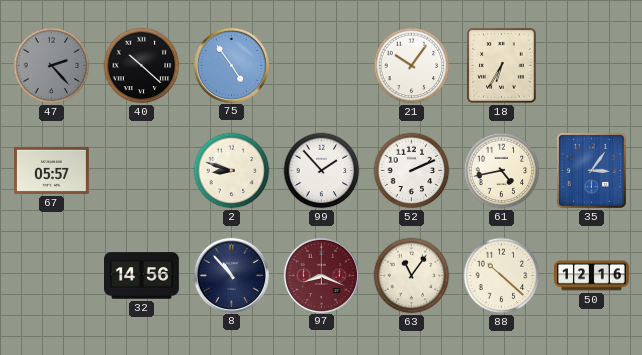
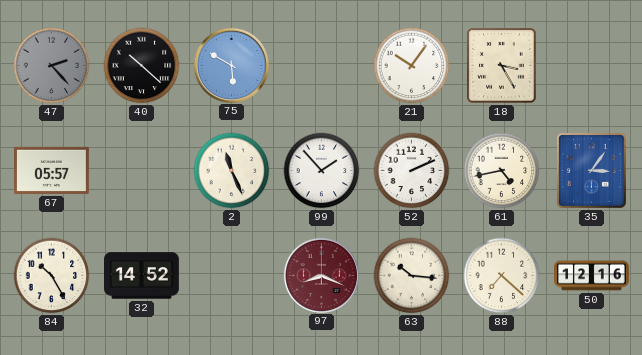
75: 4:54 -> 5:50
18: 6:35 -> 3:25
2: 8:48 -> 11:26
84: none -> 10:25
32: 14:56 -> 14:52
8: 10:53 -> none
63: 11:06 -> 10:16
88: 10:22 -> 7:22
